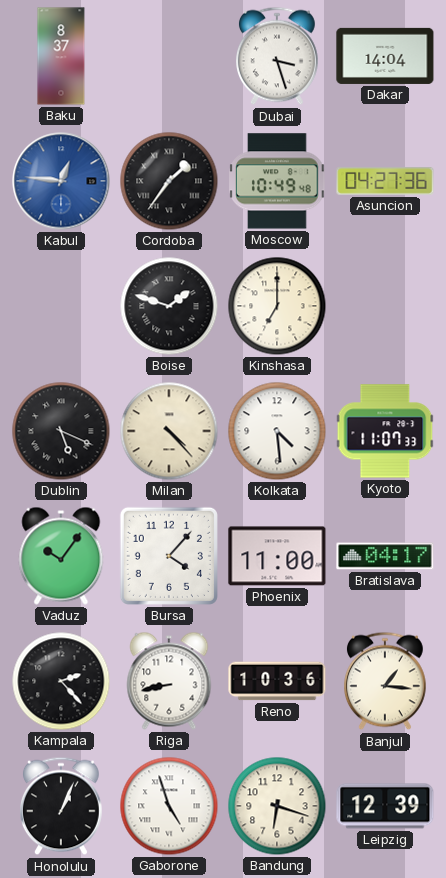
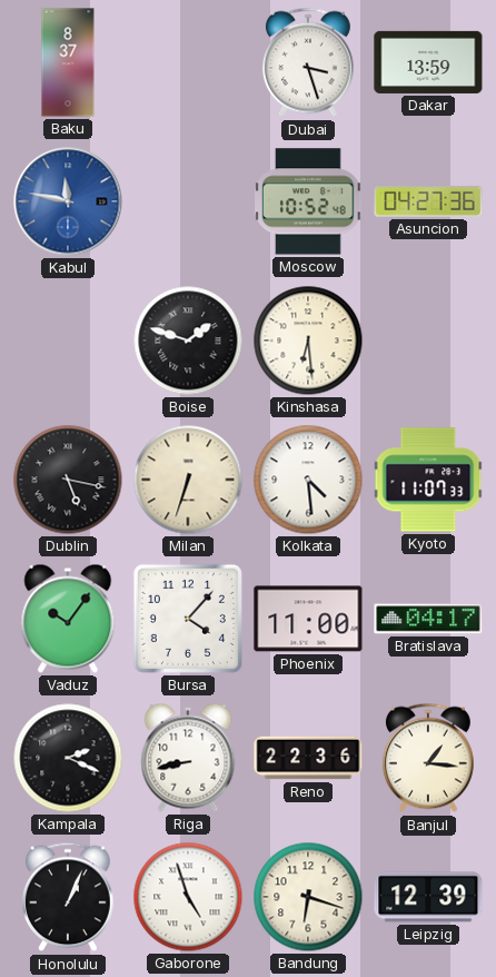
Dakar: 14:04 -> 13:59
Kabul: 12:46 -> 11:47
Cordoba: 1:36 -> none
Moscow: 10:49 -> 10:52
Kinshasa: 7:00 -> 6:29
Dublin: 5:19 -> 5:17
Milan: 4:23 -> 6:33
Kampala: 2:23 -> 2:19
Reno: 10:36 -> 22:36
